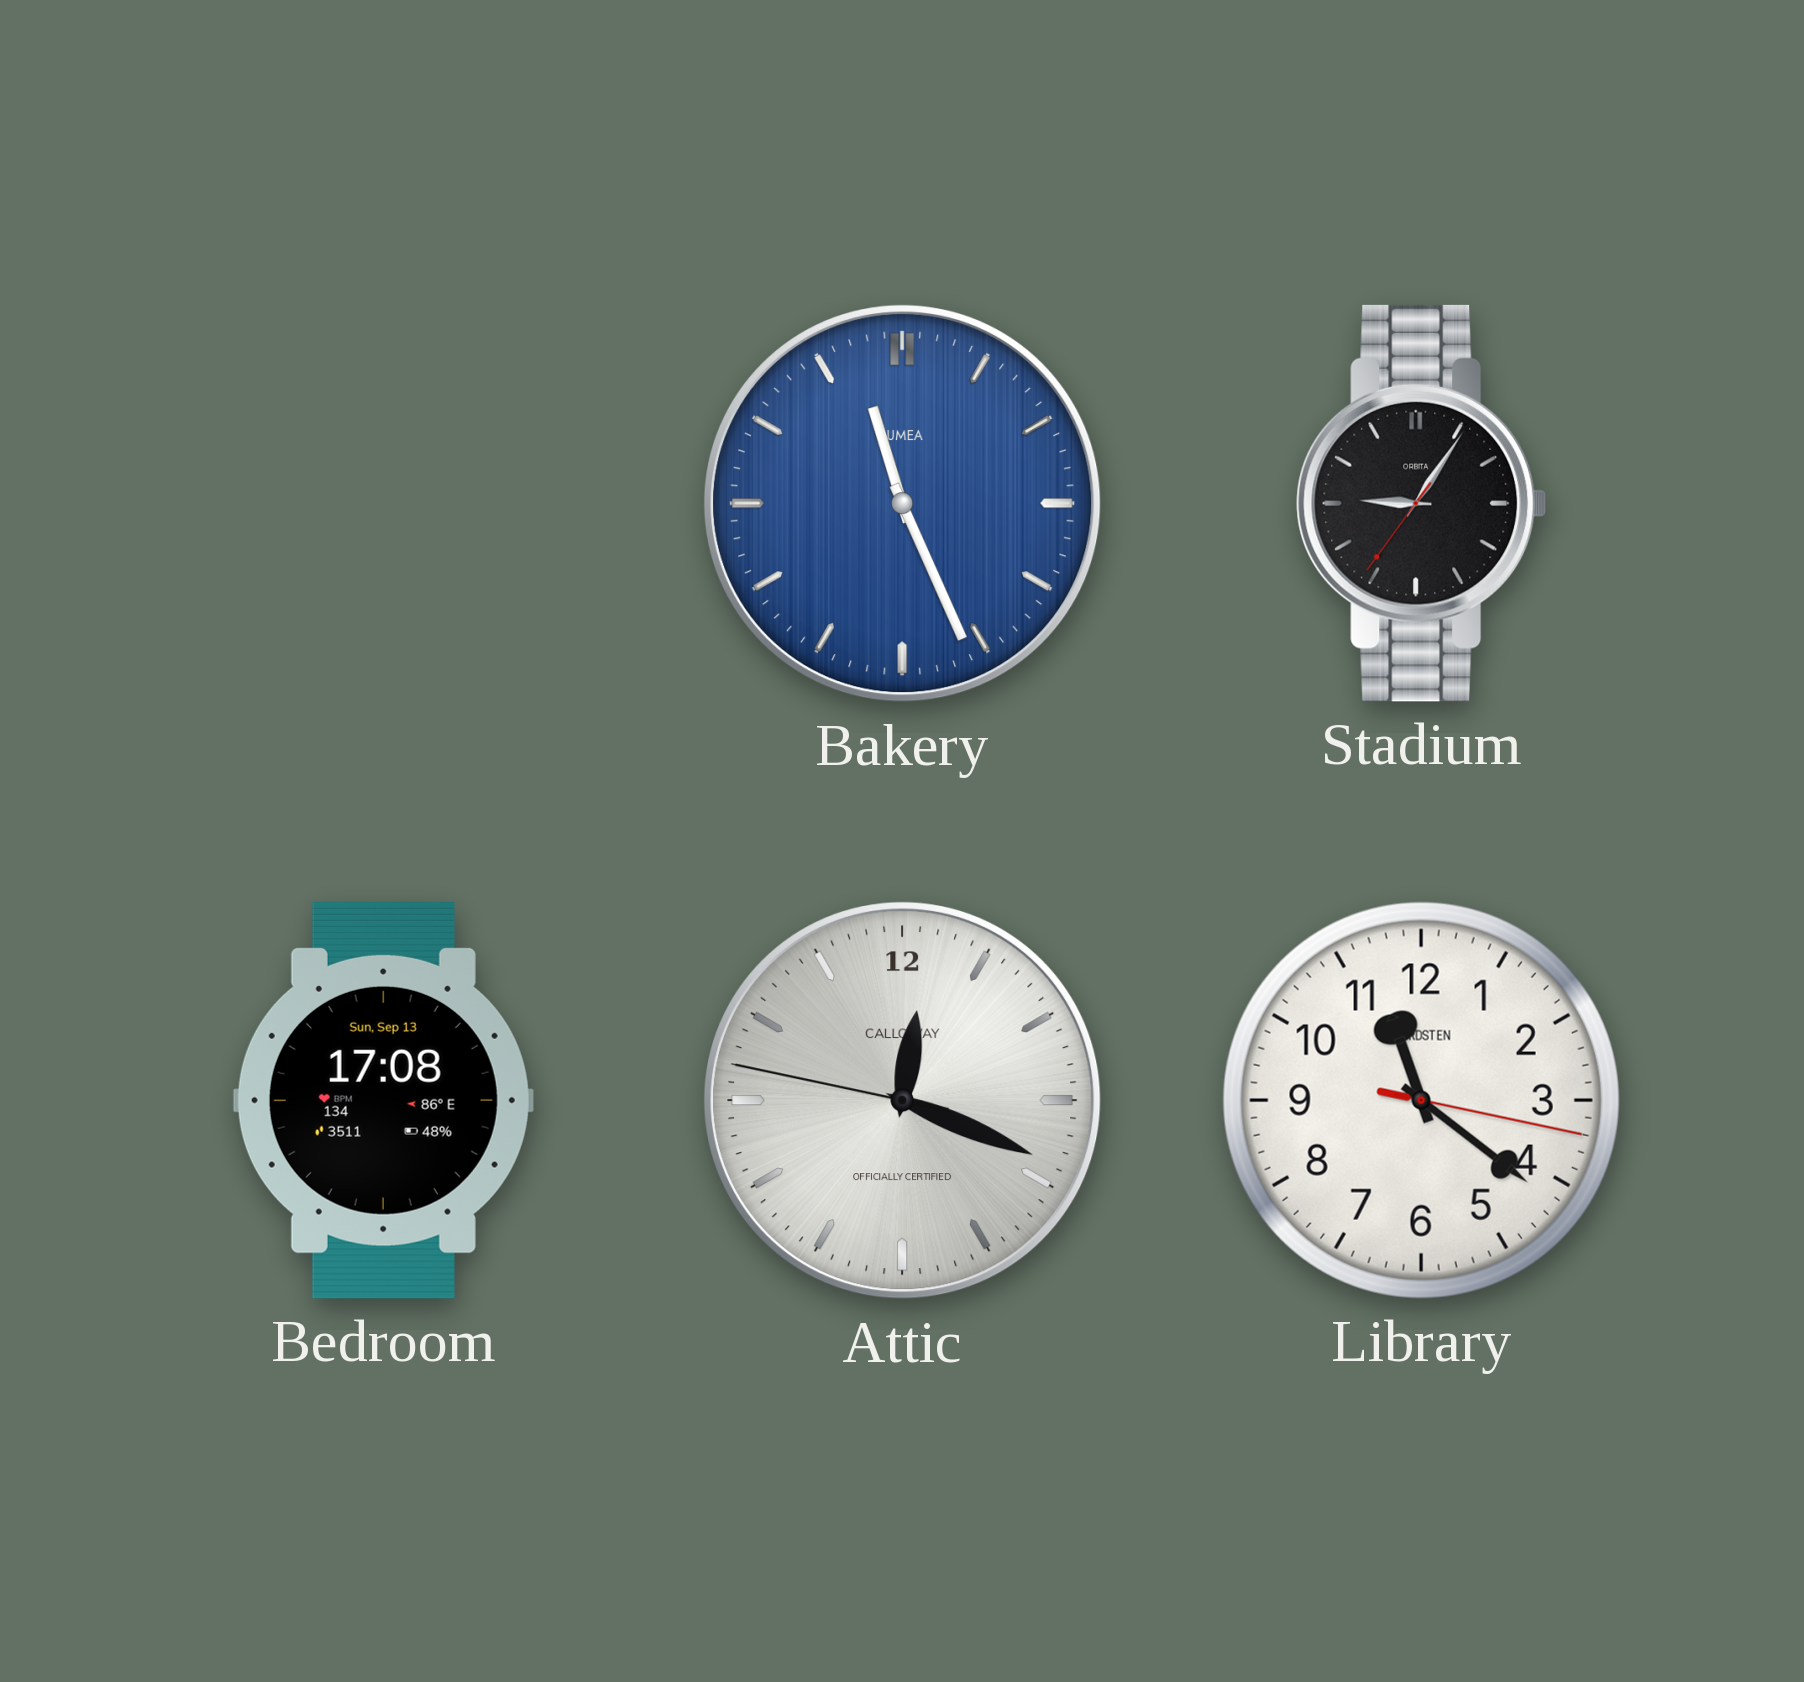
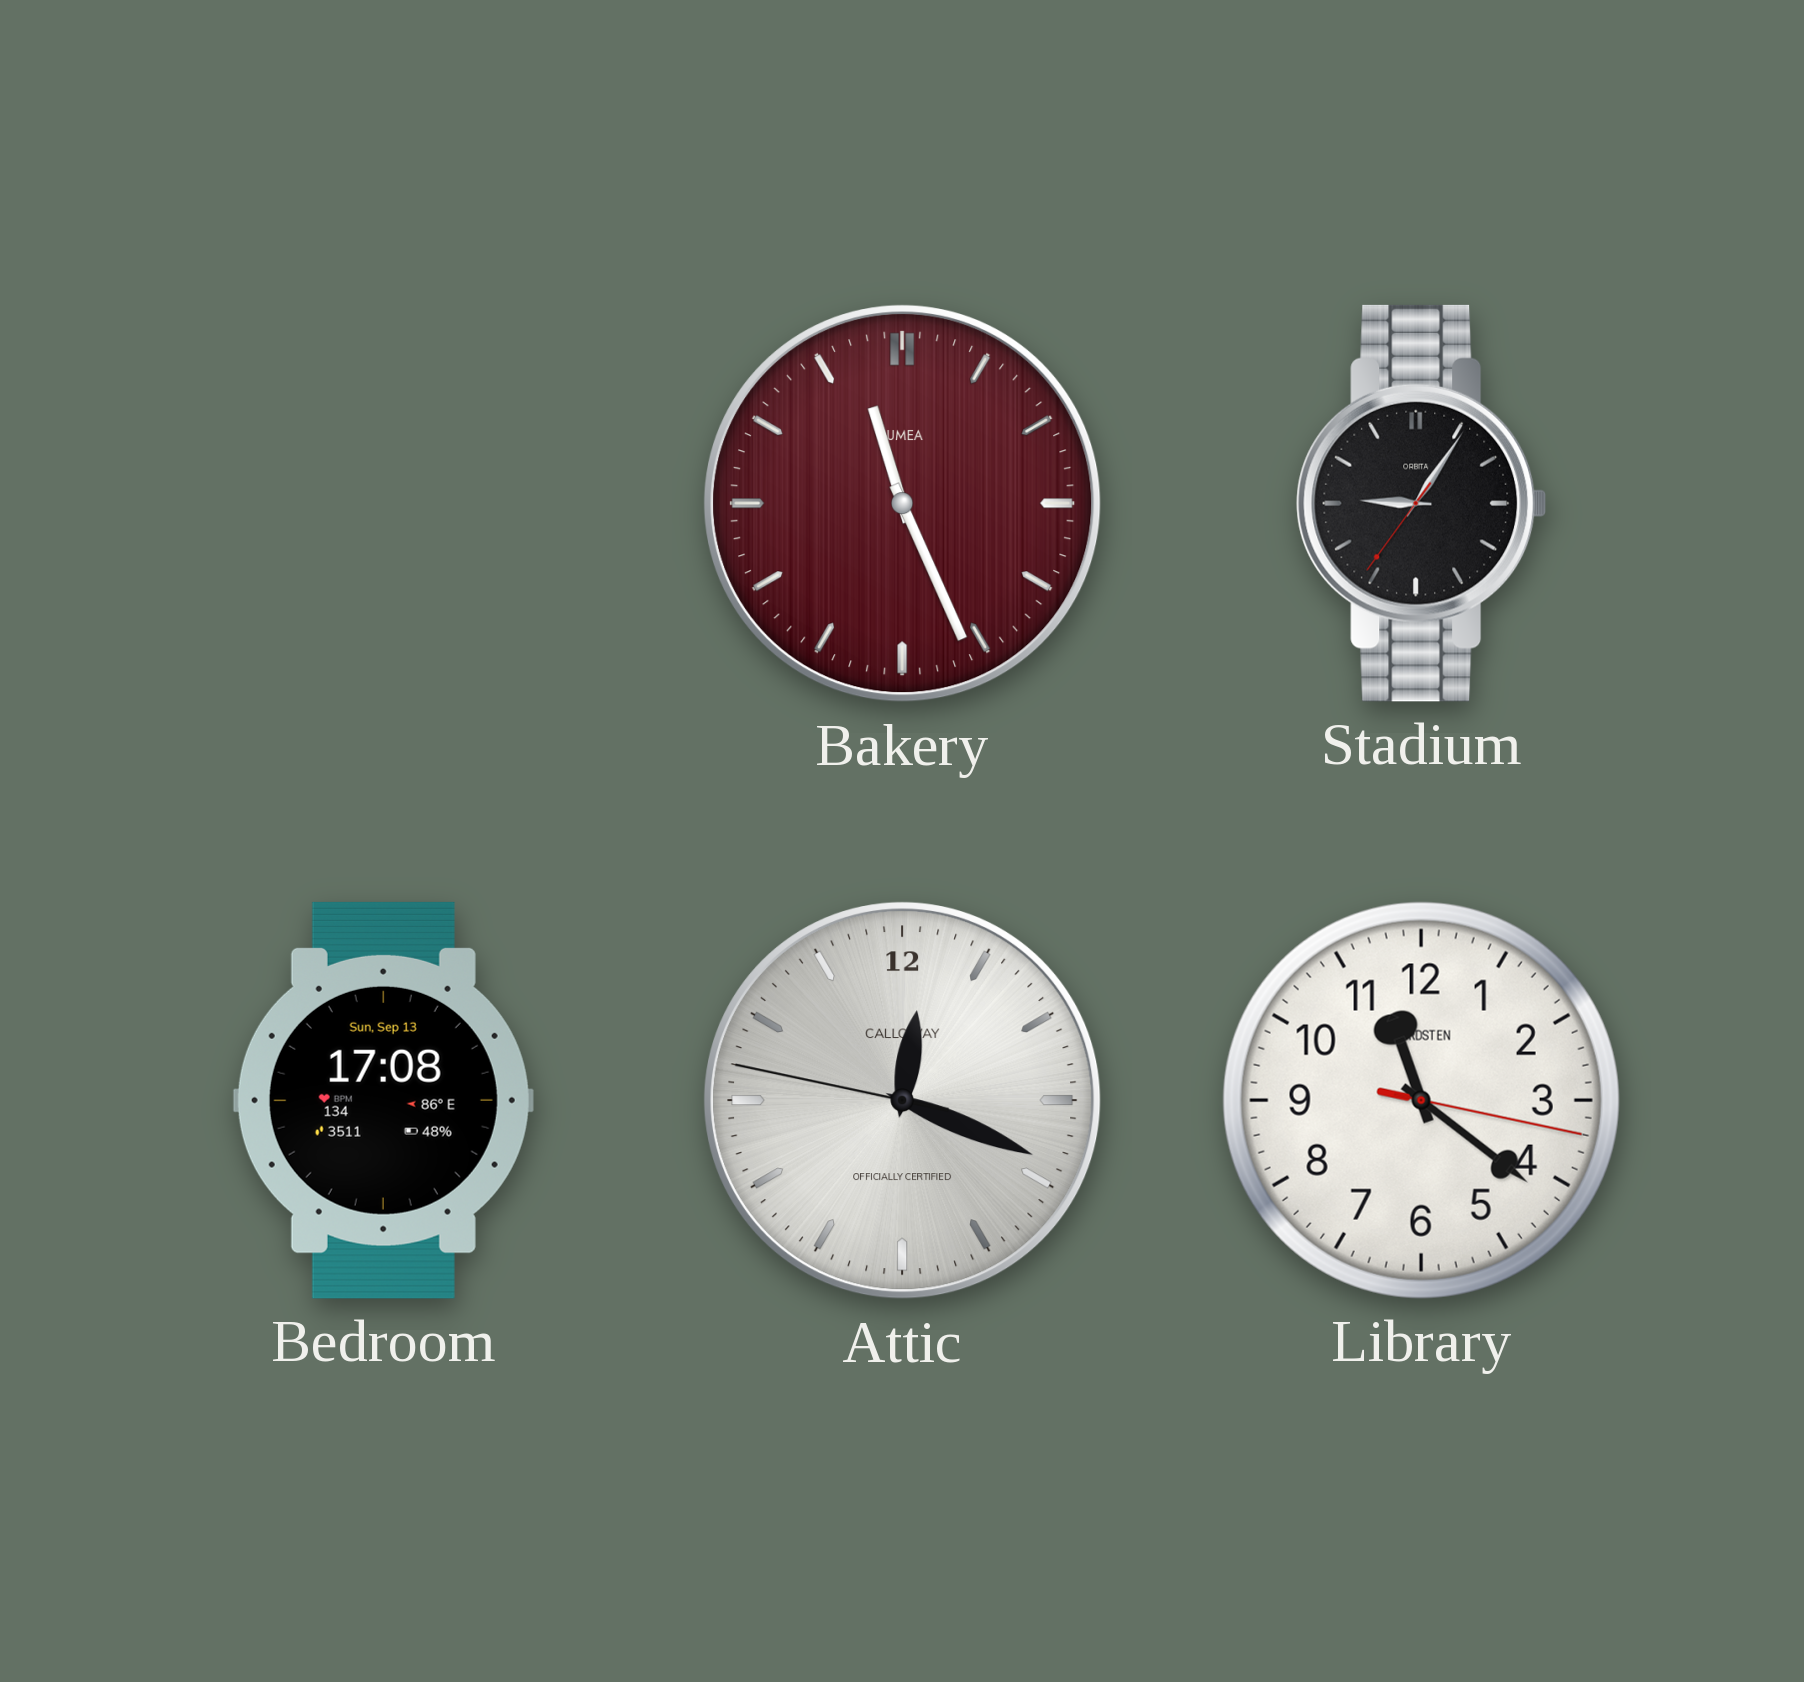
Bakery dial: blue -> burgundy
